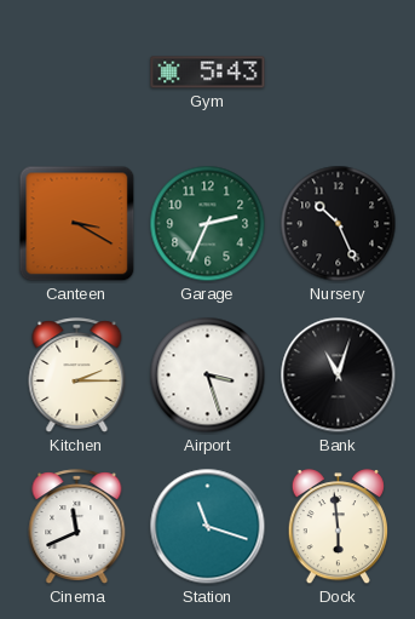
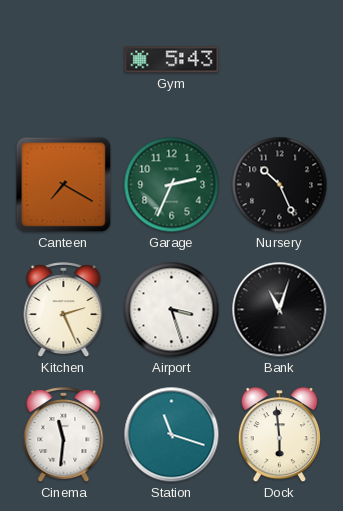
Canteen: 3:20 -> 7:20
Kitchen: 2:15 -> 2:26
Cinema: 11:41 -> 11:31
